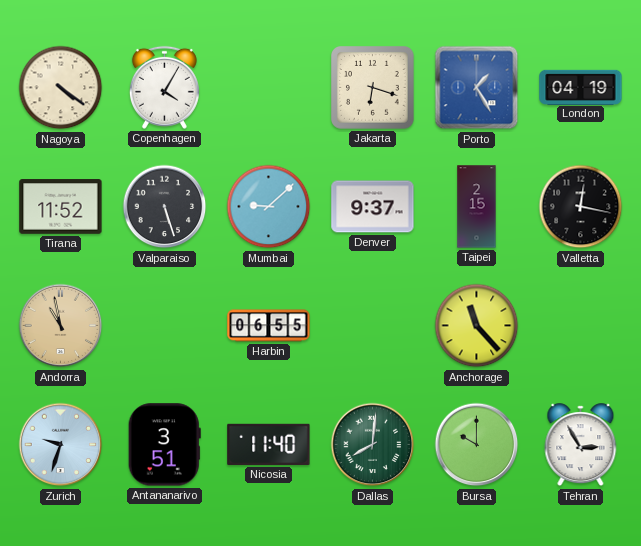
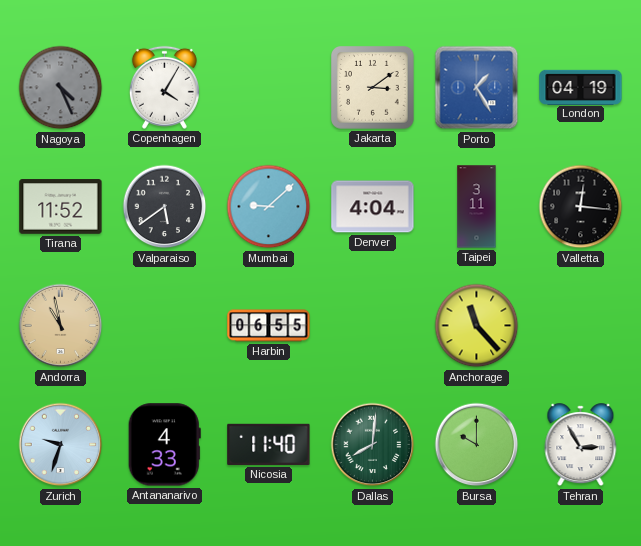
Nagoya: 4:21 -> 4:26
Nagoya dial: cream -> grey
Jakarta: 6:18 -> 3:09
Valparaiso: 5:27 -> 5:39
Denver: 9:37 -> 4:04
Taipei: 2:15 -> 3:11
Valletta: 12:17 -> 12:16
Antananarivo: 3:51 -> 4:33
